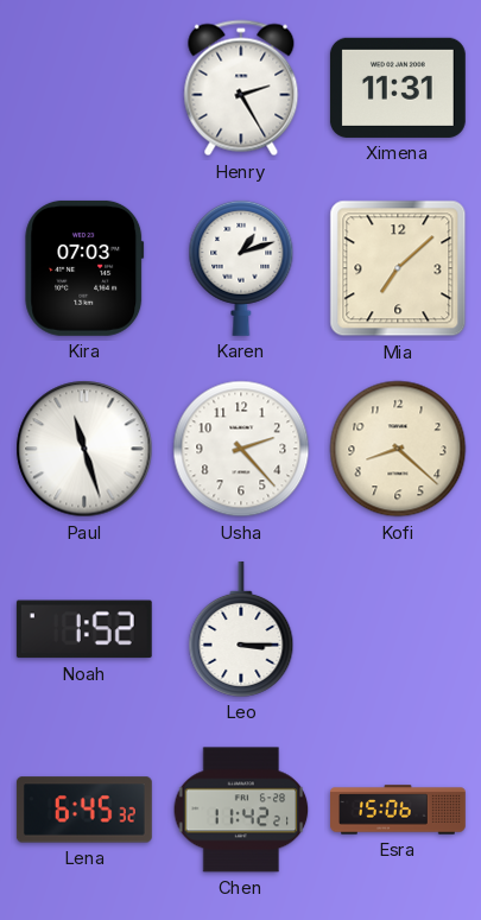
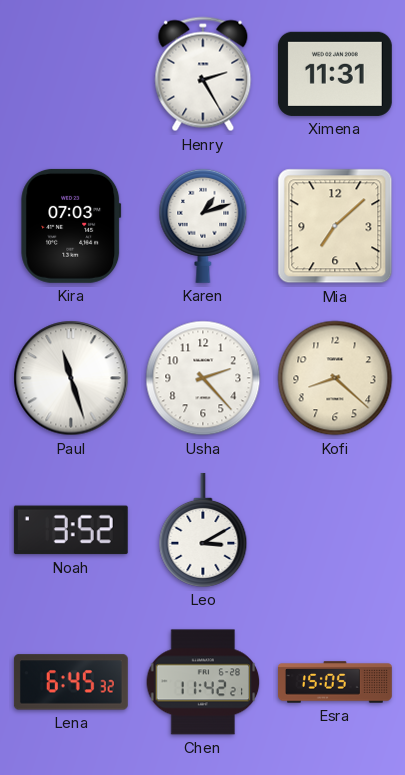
Noah: 1:52 -> 3:52
Leo: 3:15 -> 3:10
Esra: 15:06 -> 15:05
